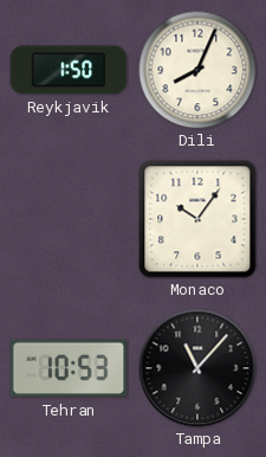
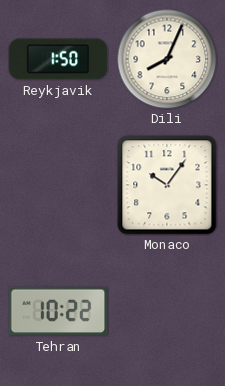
Tehran: 10:53 -> 10:22
Tampa: 11:07 -> none
